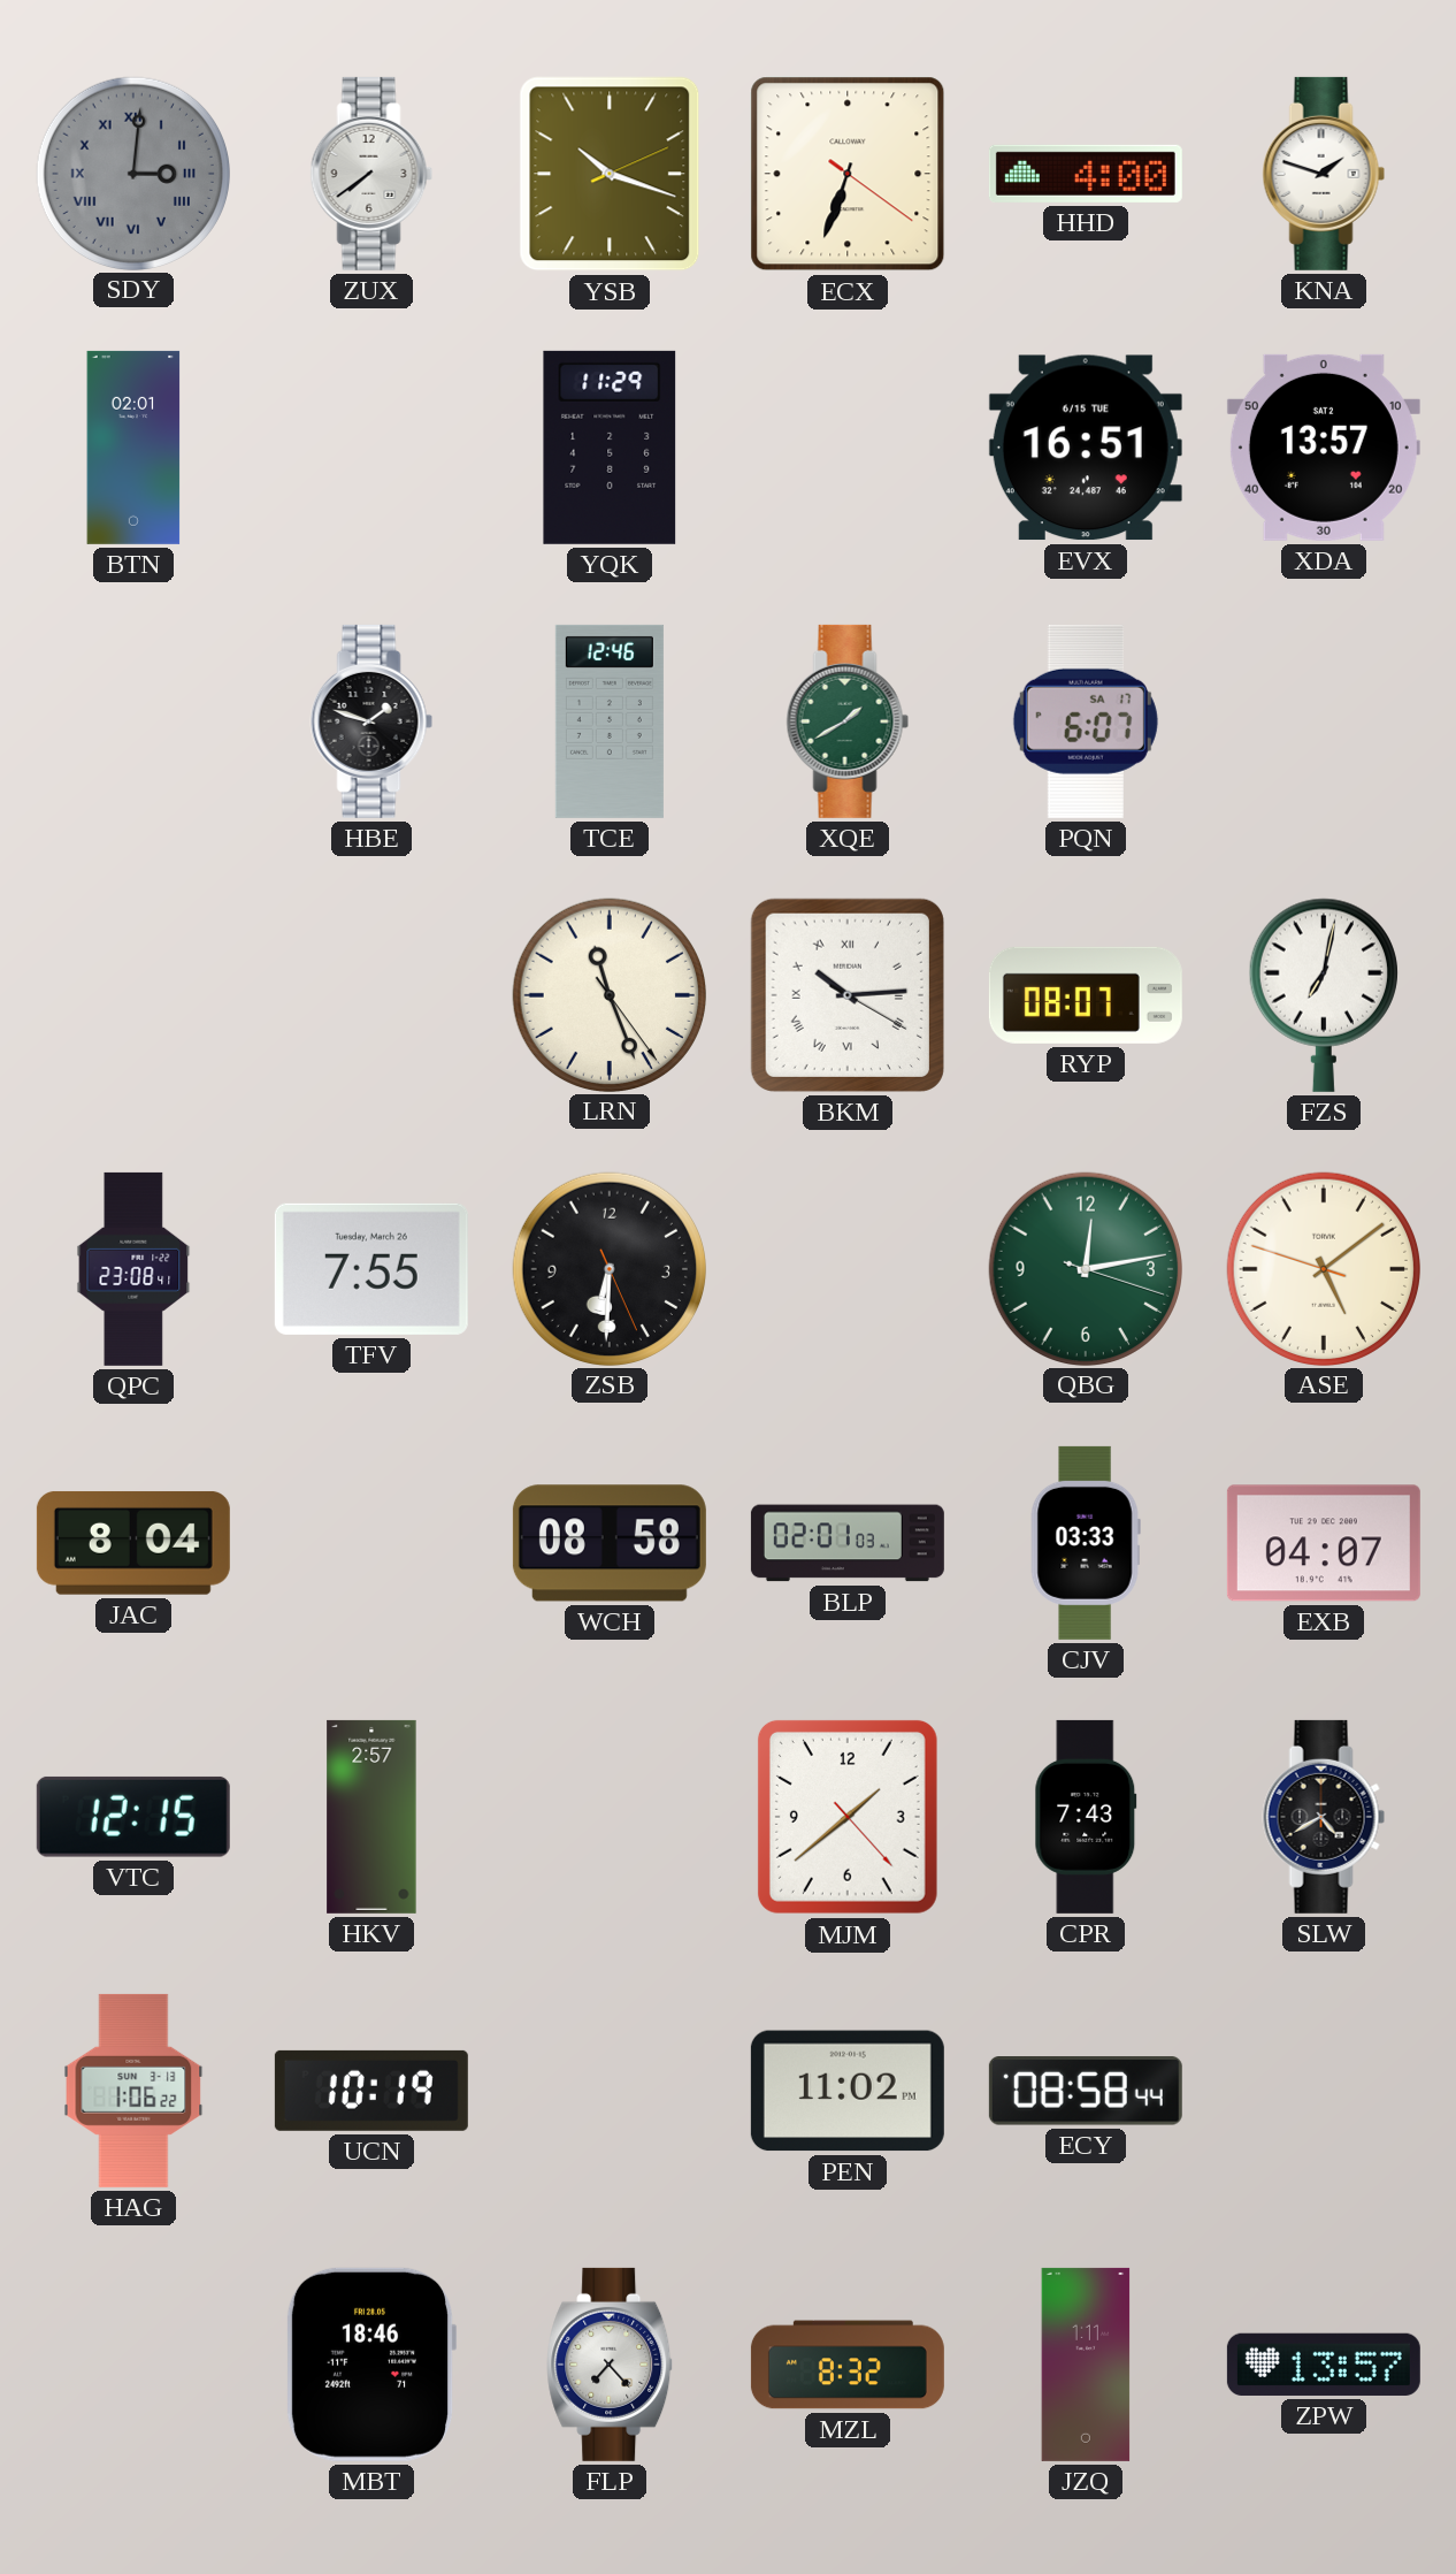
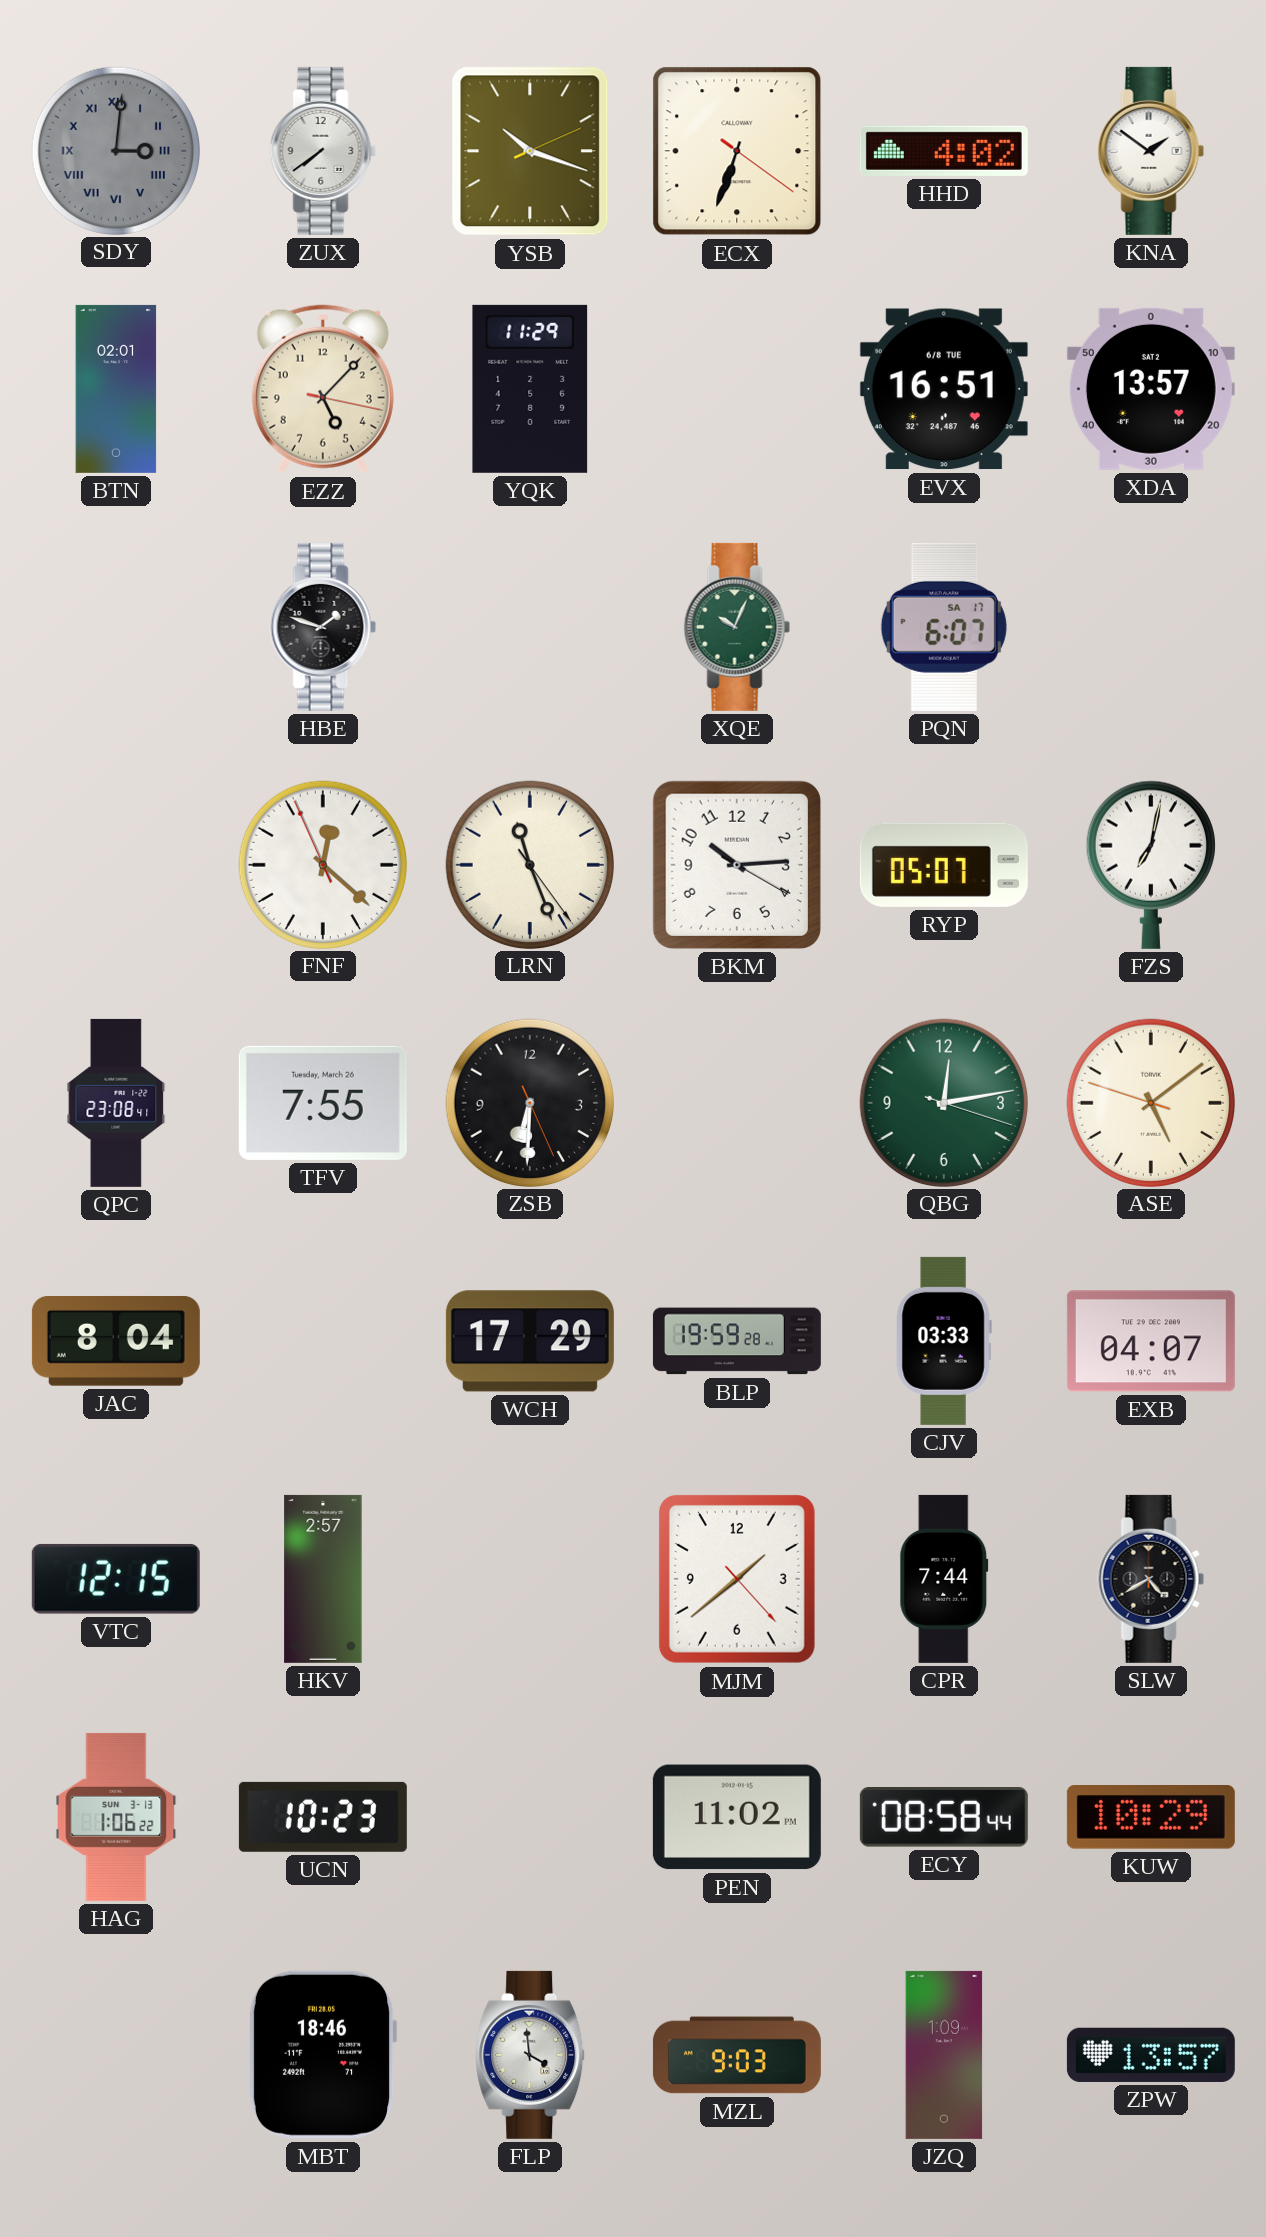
HHD: 4:00 -> 4:02
KNA: 1:48 -> 1:51
EZZ: none -> 5:07
EVX date: 6/15 TUE -> 6/8 TUE
TCE: 12:46 -> none
XQE: 1:40 -> 10:04
FNF: none -> 12:21
BKM numerals: Roman -> Arabic
RYP: 08:07 -> 05:07
WCH: 08:58 -> 17:29
BLP: 02:01 -> 19:59
CPR: 7:43 -> 7:44
UCN: 10:19 -> 10:23
KUW: none -> 10:29
FLP: 7:23 -> 3:59
MZL: 8:32 -> 9:03
JZQ: 1:11 -> 1:09
